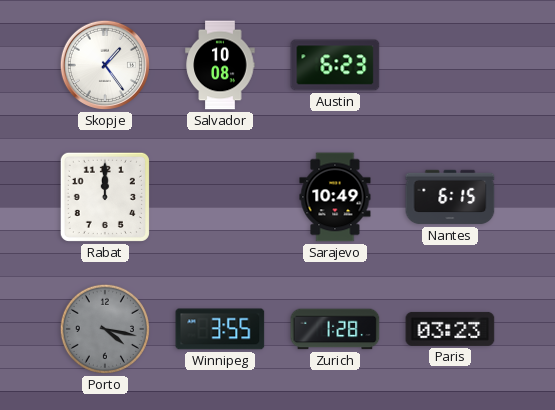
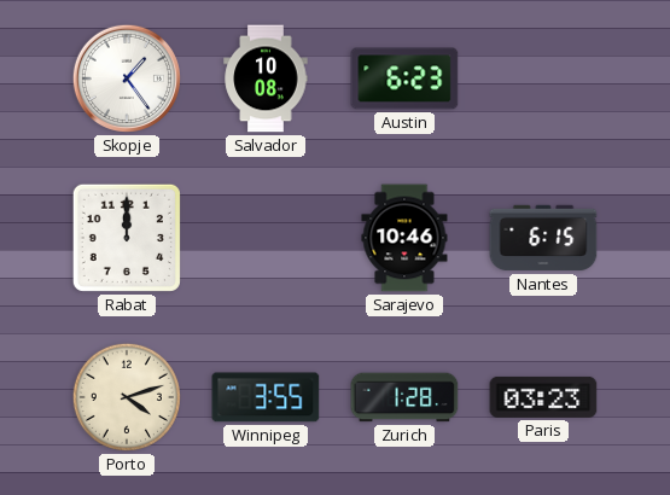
Sarajevo: 10:49 -> 10:46
Porto: 4:17 -> 4:12
Porto dial: grey -> cream
